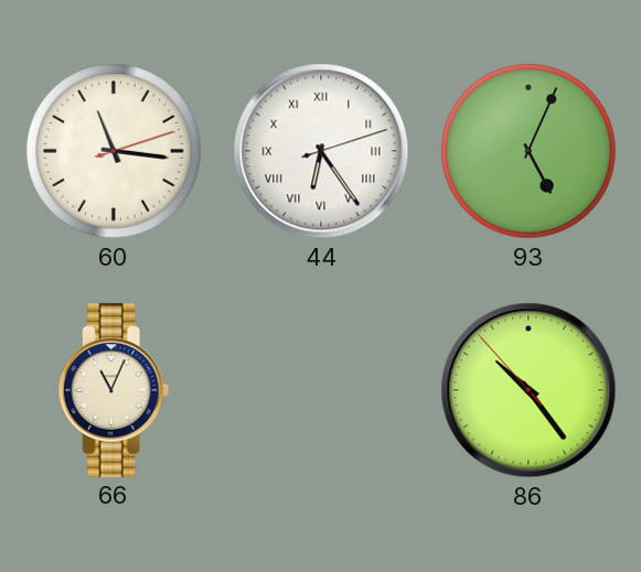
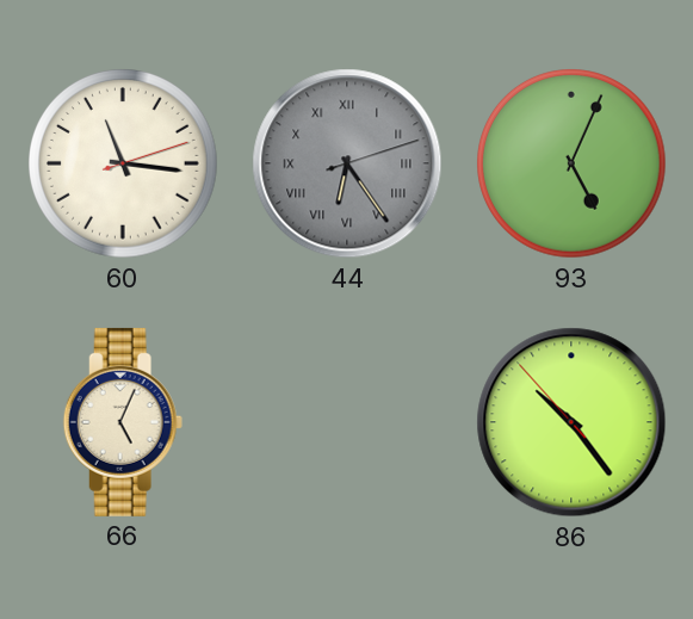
44 dial: white -> grey
66: 11:04 -> 5:04
